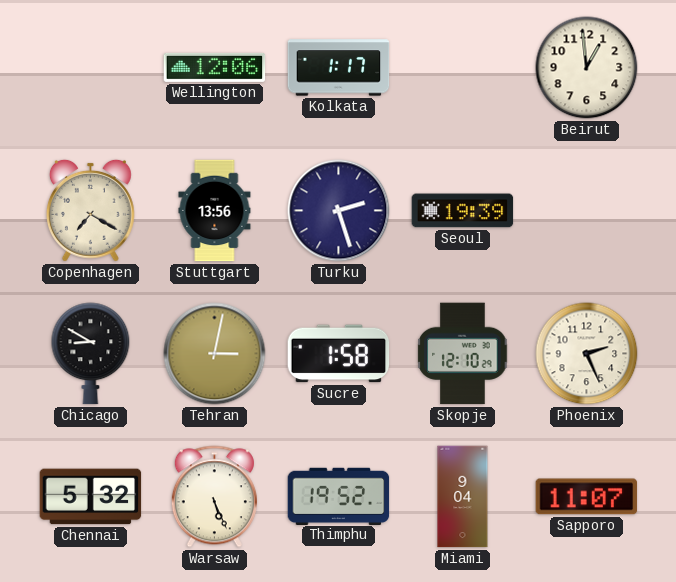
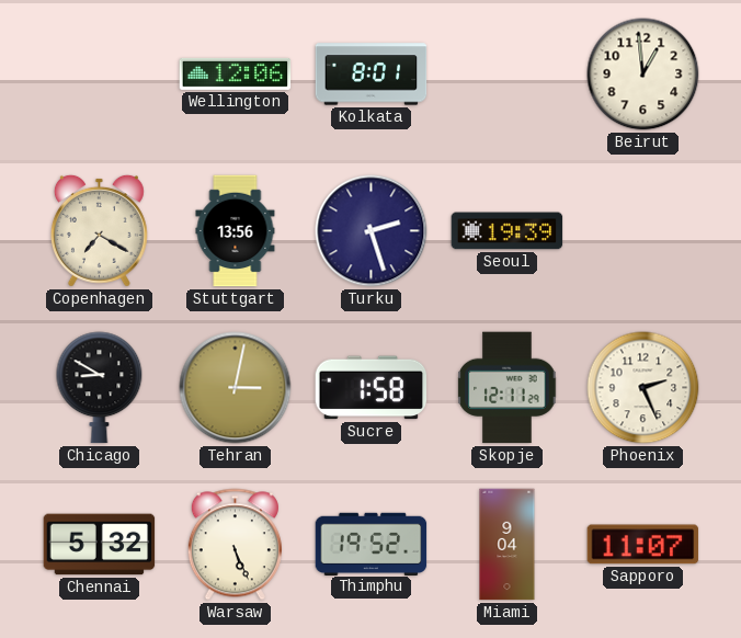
Kolkata: 1:17 -> 8:01
Skopje: 12:10 -> 12:11
